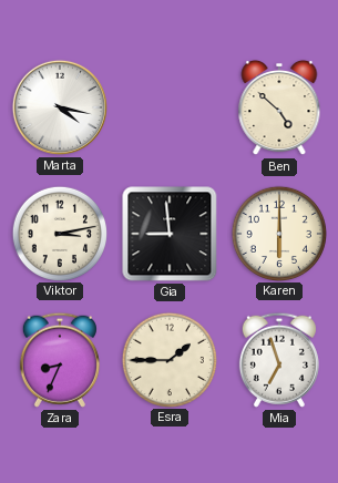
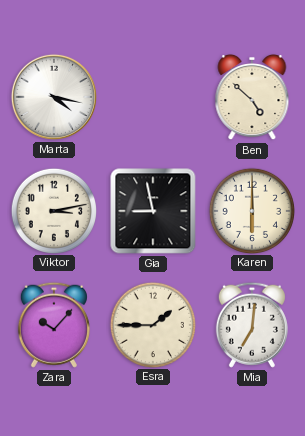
Gia: 8:59 -> 8:58
Zara: 8:34 -> 10:07
Mia: 6:57 -> 7:01
